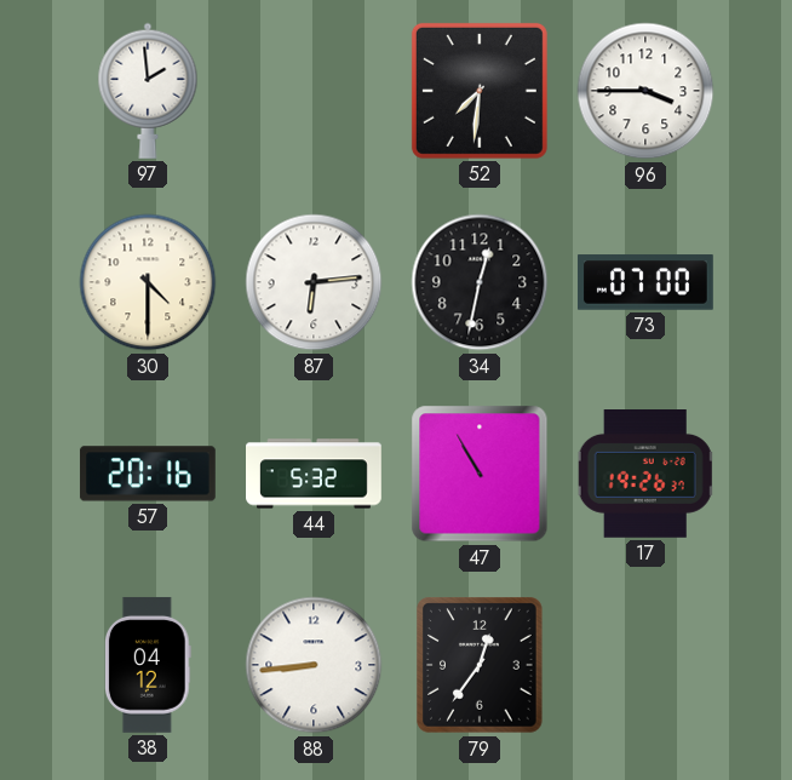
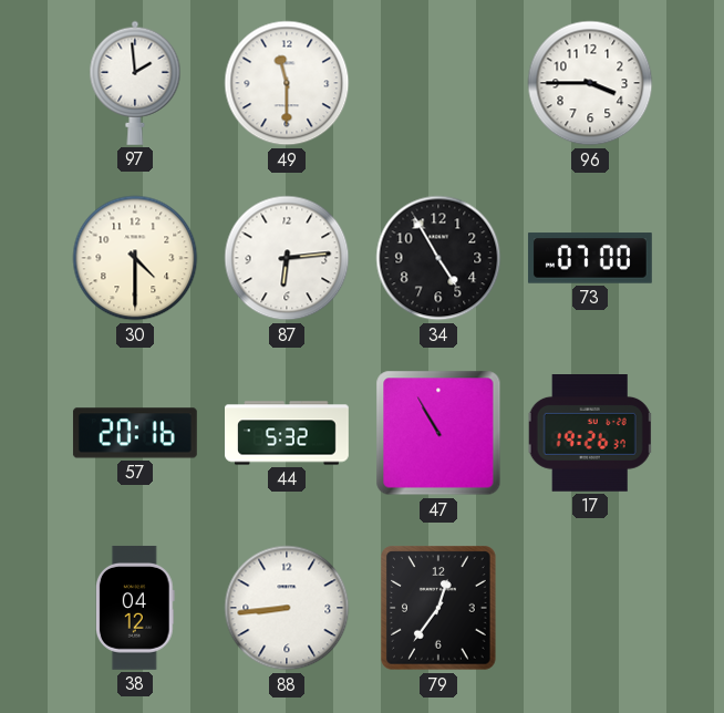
49: none -> 11:30
52: 7:31 -> none
34: 12:32 -> 4:55
